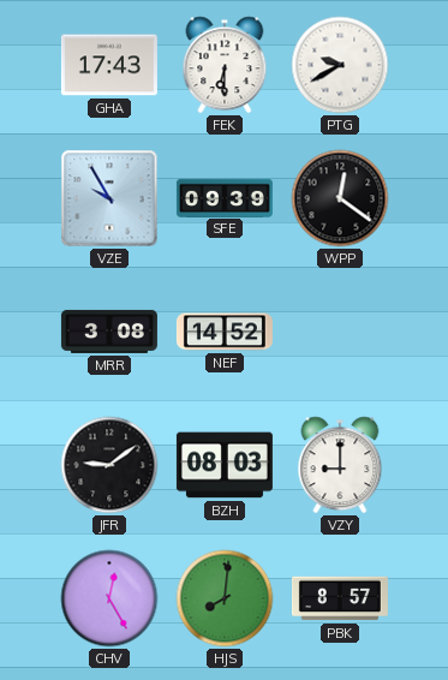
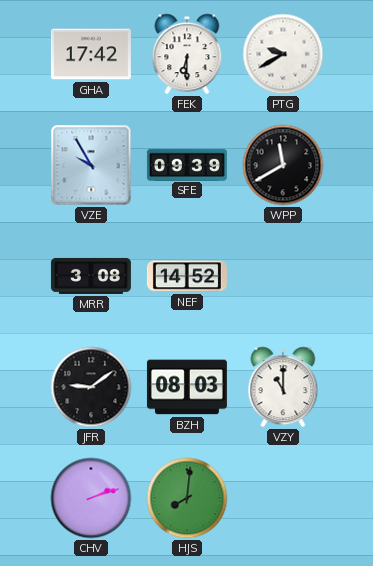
GHA: 17:43 -> 17:42
WPP: 12:21 -> 11:40
VZY: 9:00 -> 11:00
CHV: 12:25 -> 2:12
PBK: 8:57 -> none
